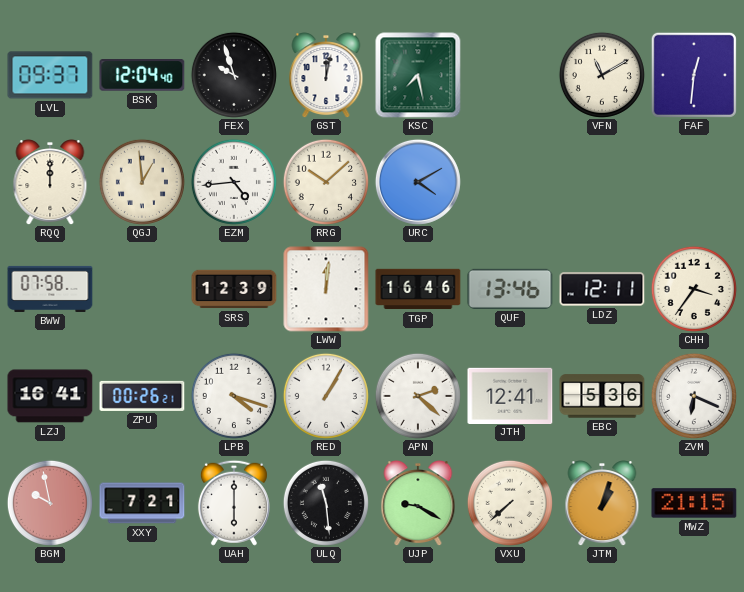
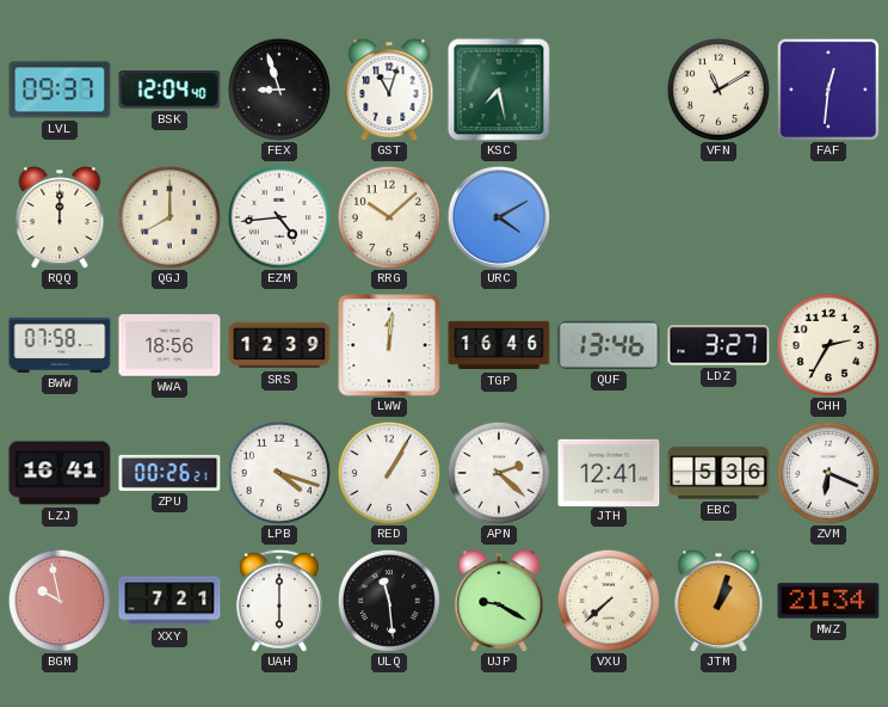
FEX: 9:57 -> 8:57
GST: 12:02 -> 11:03
QGJ: 12:59 -> 8:00
WWA: none -> 18:56
LDZ: 12:11 -> 3:27
CHH: 3:36 -> 2:35
MWZ: 21:15 -> 21:34
